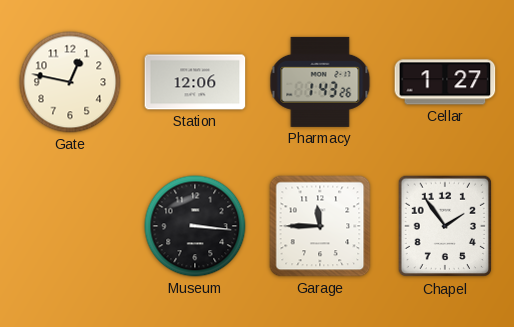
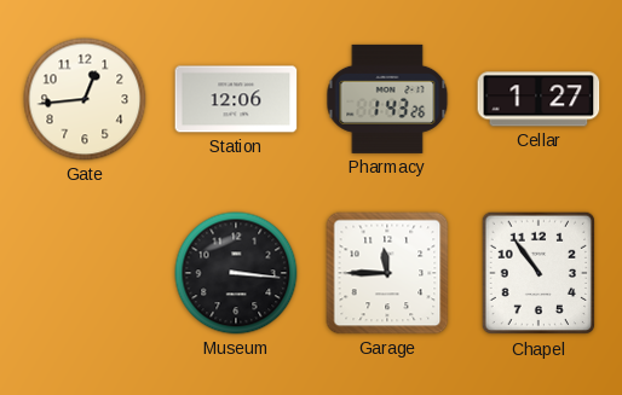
Gate: 12:47 -> 12:44
Chapel: 1:54 -> 10:54
